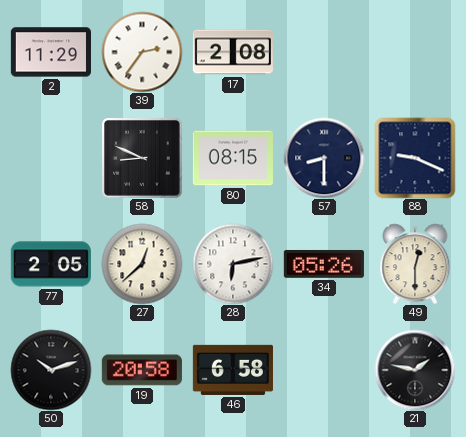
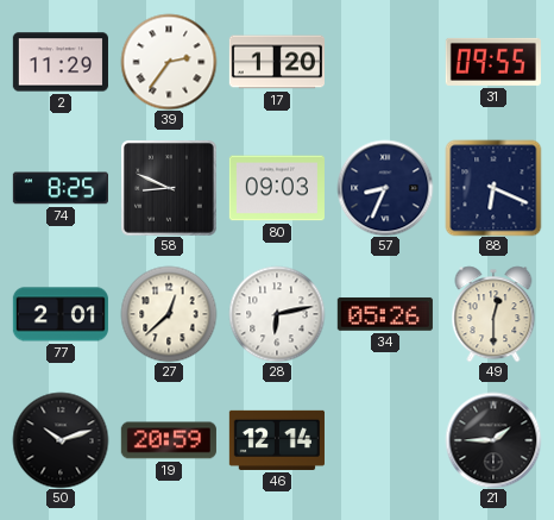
17: 2:08 -> 1:20
31: none -> 09:55
74: none -> 8:25
80: 08:15 -> 09:03
57: 8:30 -> 8:34
88: 9:19 -> 6:19
77: 2:05 -> 2:01
19: 20:58 -> 20:59
46: 6:58 -> 12:14
21: 1:47 -> 1:45
